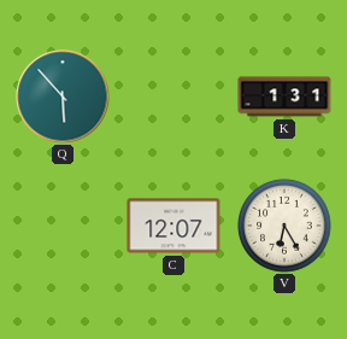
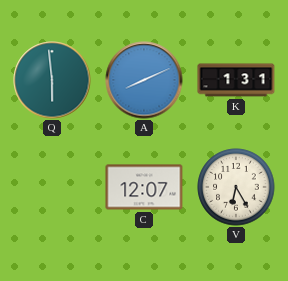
Q: 5:53 -> 5:59
A: none -> 8:11
